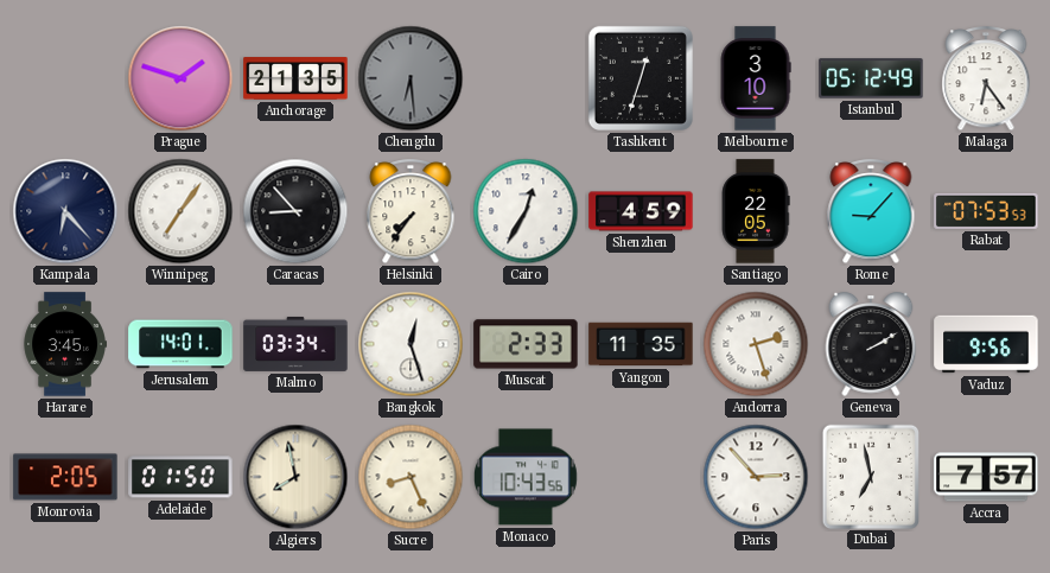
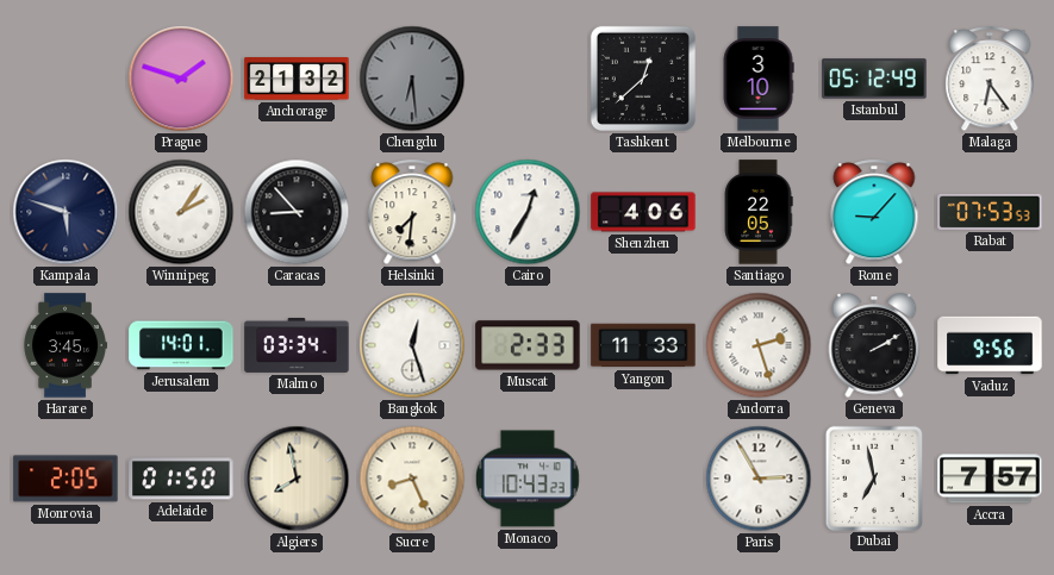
Anchorage: 21:35 -> 21:32
Tashkent: 12:33 -> 12:38
Kampala: 6:23 -> 5:48
Winnipeg: 7:06 -> 2:06
Helsinki: 7:36 -> 7:31
Shenzhen: 4:59 -> 4:06
Yangon: 11:35 -> 11:33
Monaco: 10:43:56 -> 10:43:23
Paris: 2:53 -> 2:55
